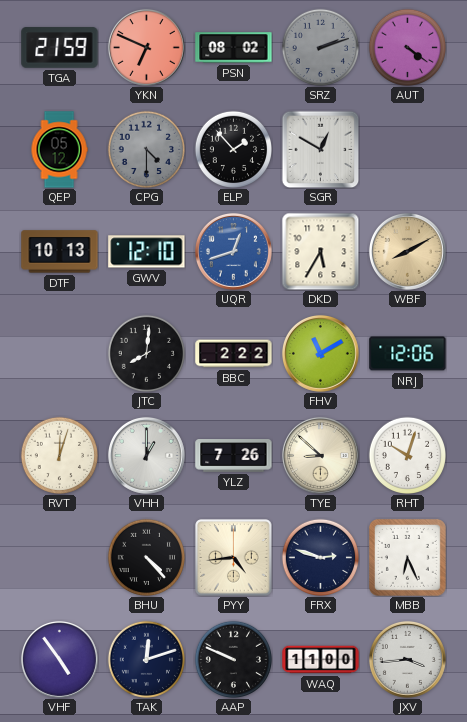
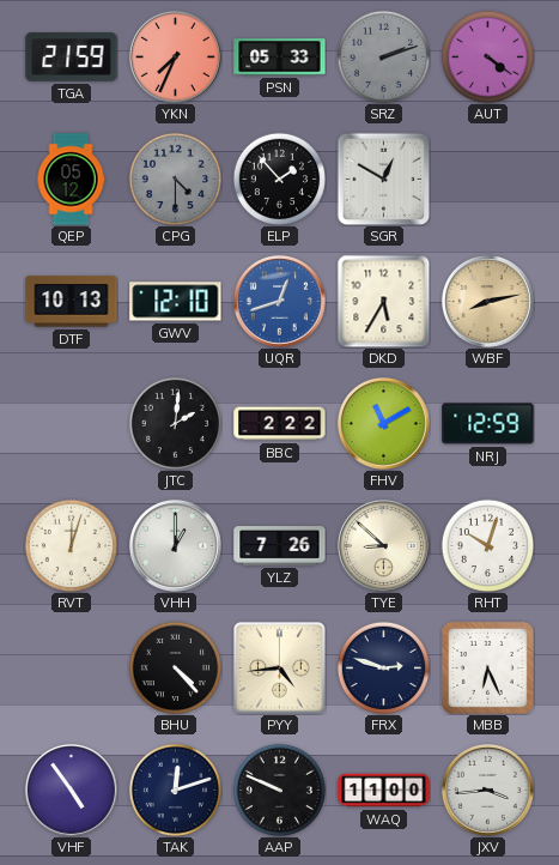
YKN: 6:49 -> 7:34
PSN: 08:02 -> 05:33
WBF: 8:10 -> 8:13
JTC: 8:01 -> 2:01
NRJ: 12:06 -> 12:59
